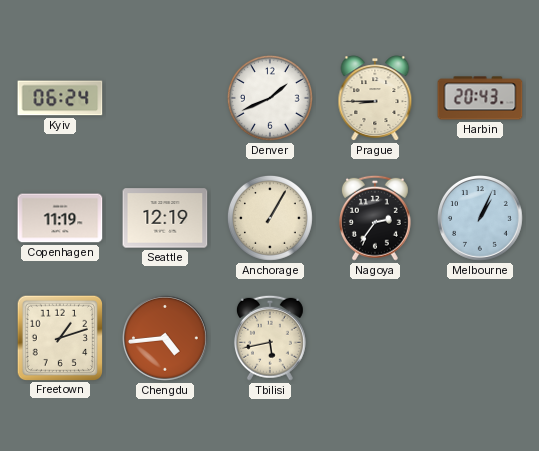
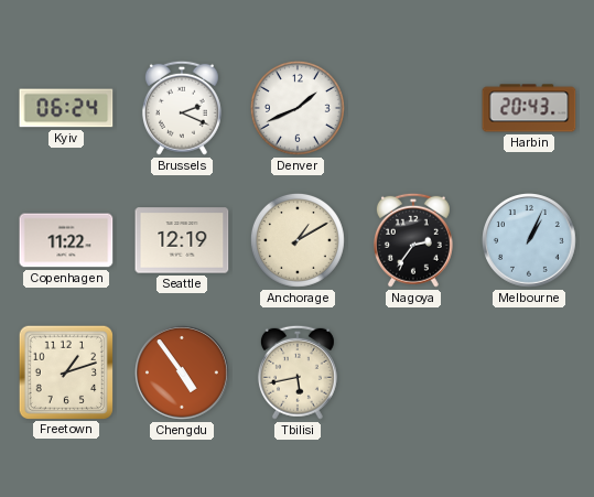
Brussels: none -> 2:19
Prague: 8:45 -> none
Copenhagen: 11:19 -> 11:22
Anchorage: 1:05 -> 1:10
Chengdu: 4:44 -> 4:54
